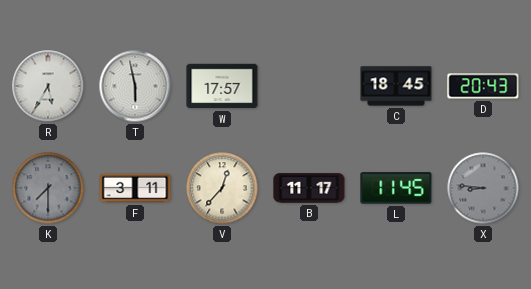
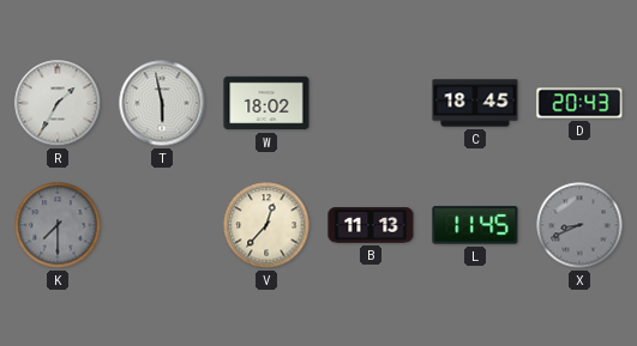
R: 5:35 -> 1:35
W: 17:57 -> 18:02
F: 3:11 -> none
B: 11:17 -> 11:13
X: 8:46 -> 8:41
